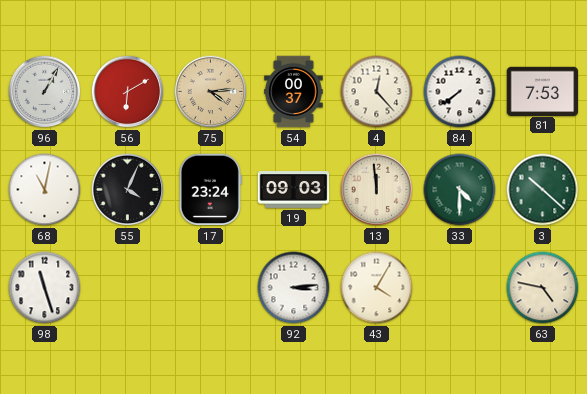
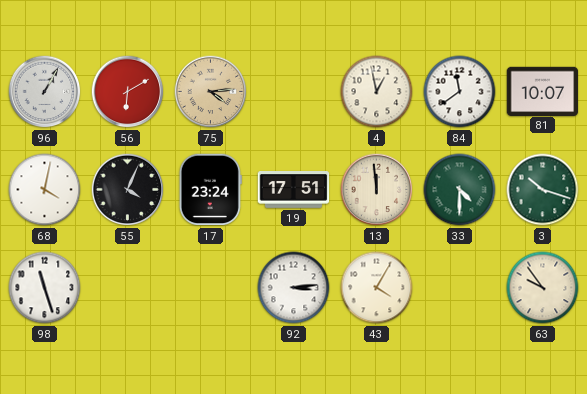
54: 00:37 -> none
4: 12:23 -> 12:58
84: 7:39 -> 11:39
81: 7:53 -> 10:07
68: 11:02 -> 4:02
19: 09:03 -> 17:51
3: 10:22 -> 10:18
63: 4:47 -> 9:54
